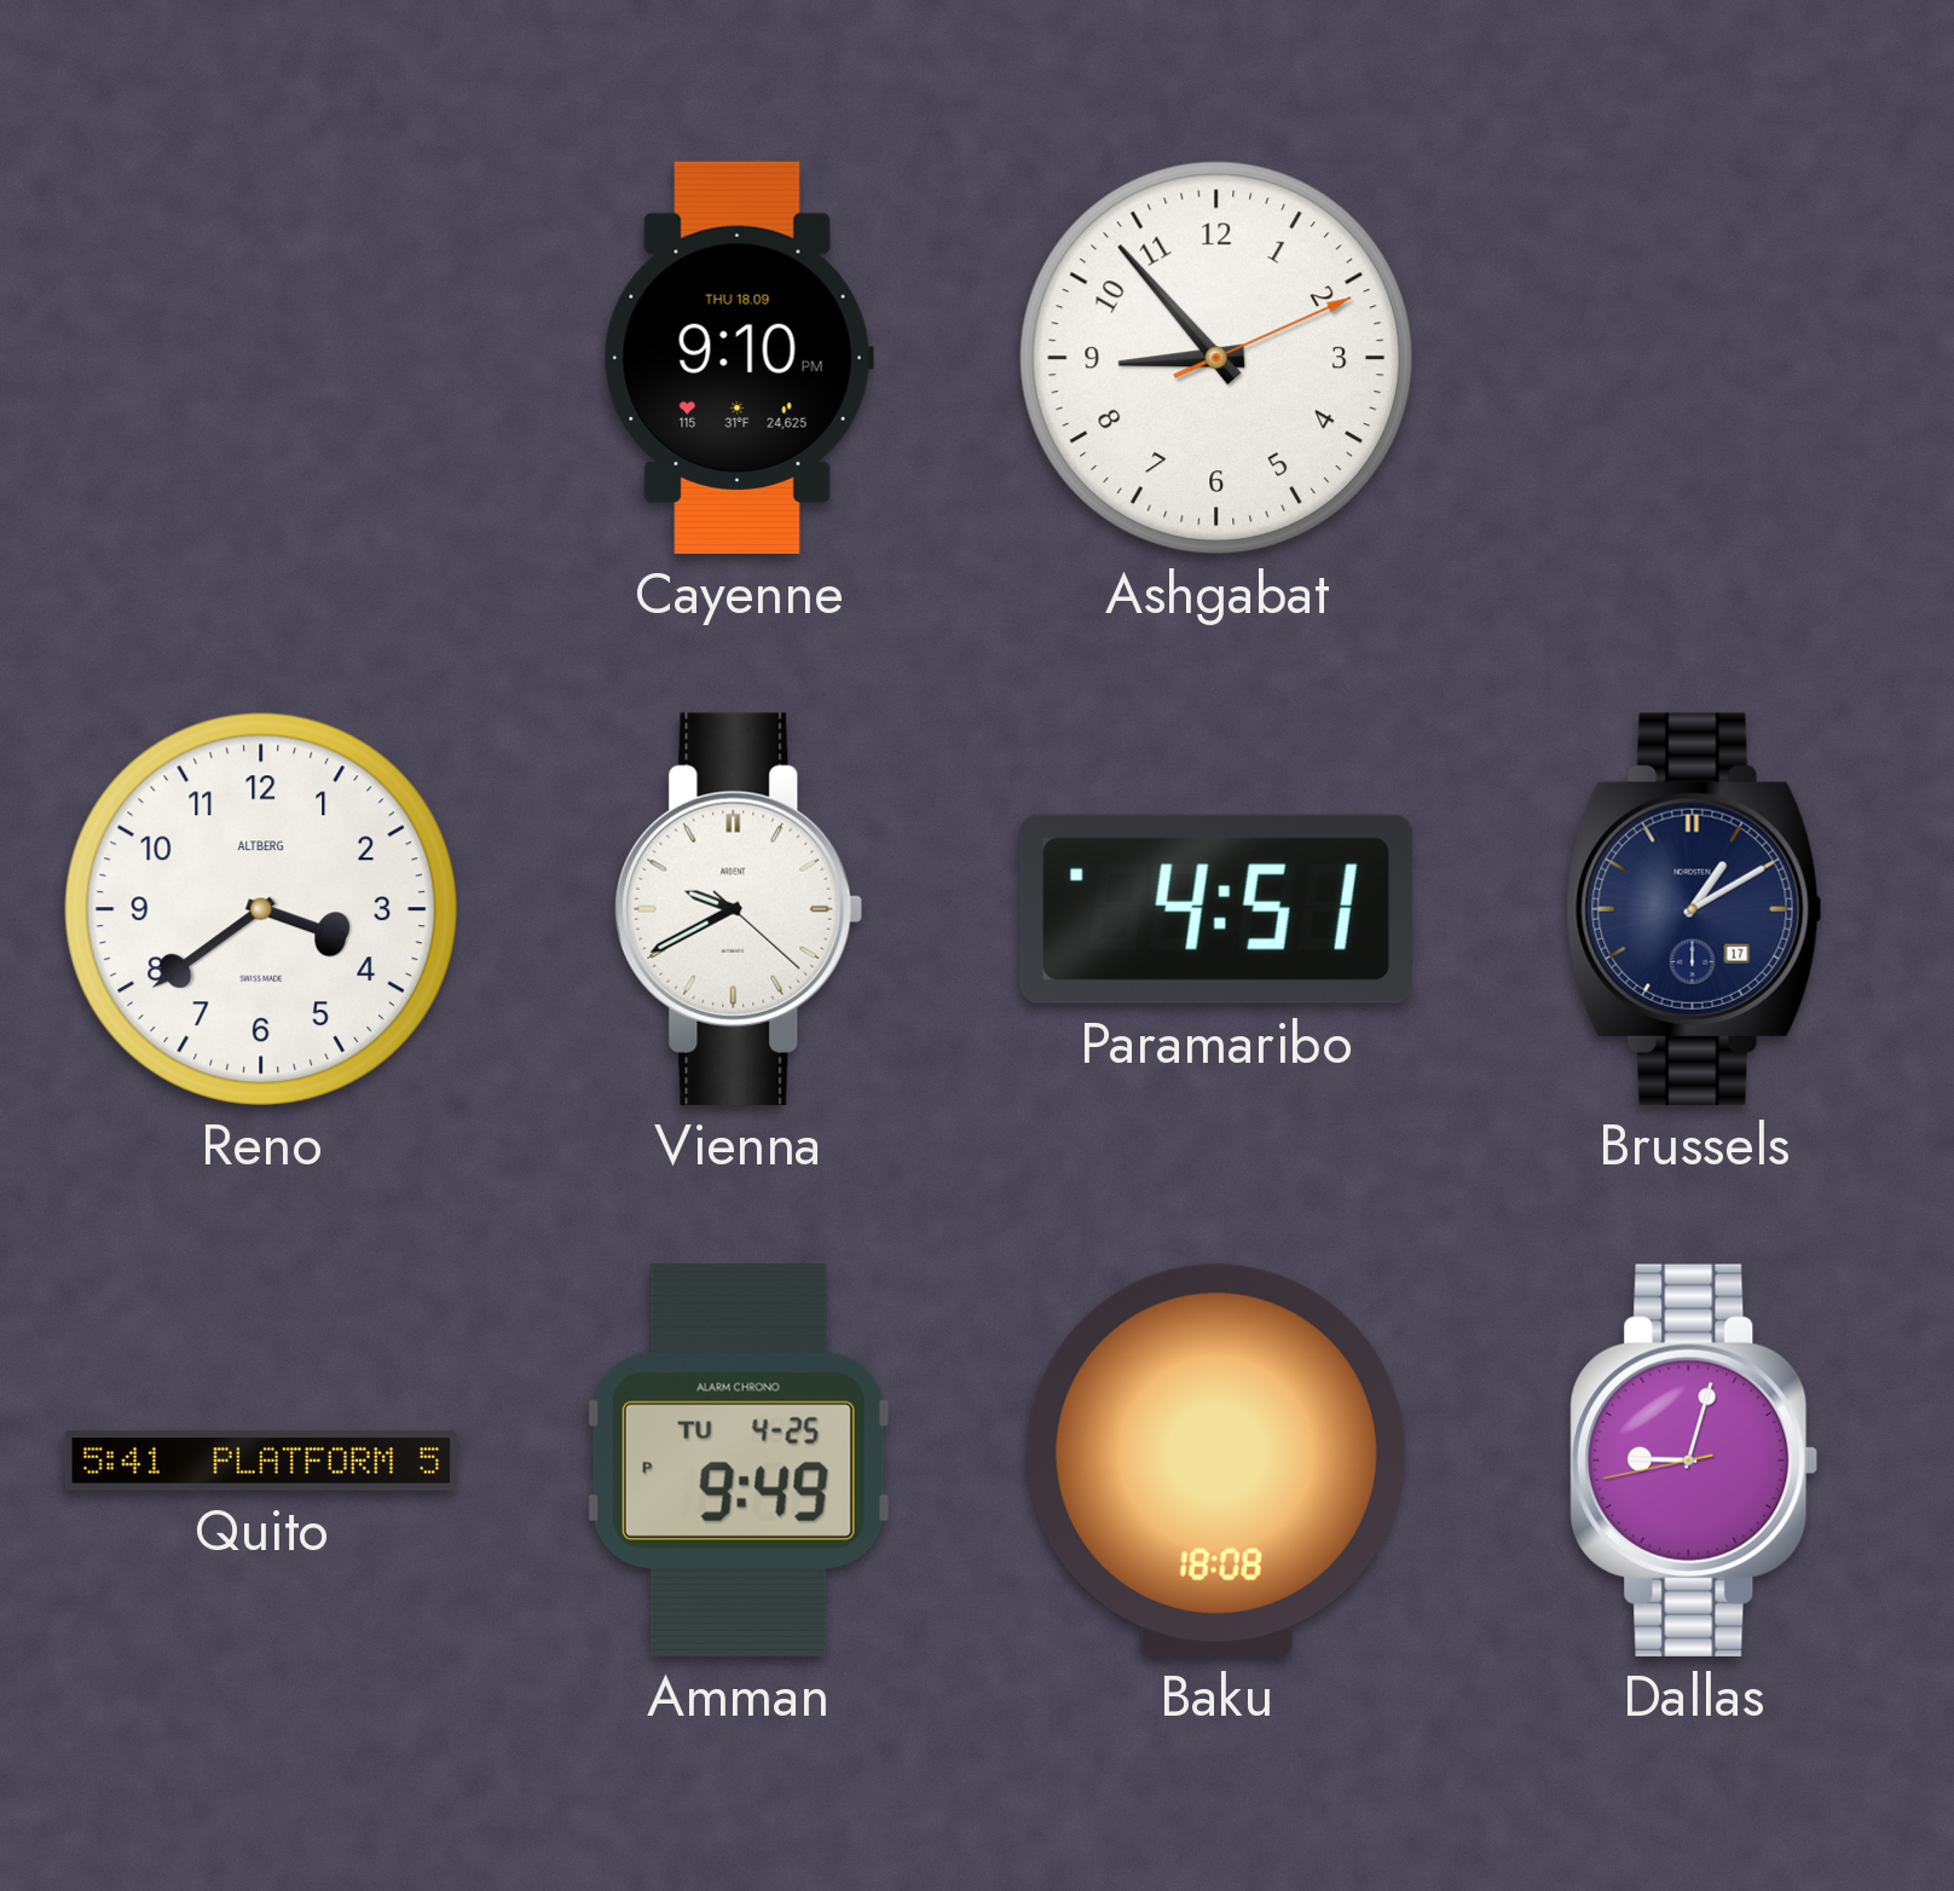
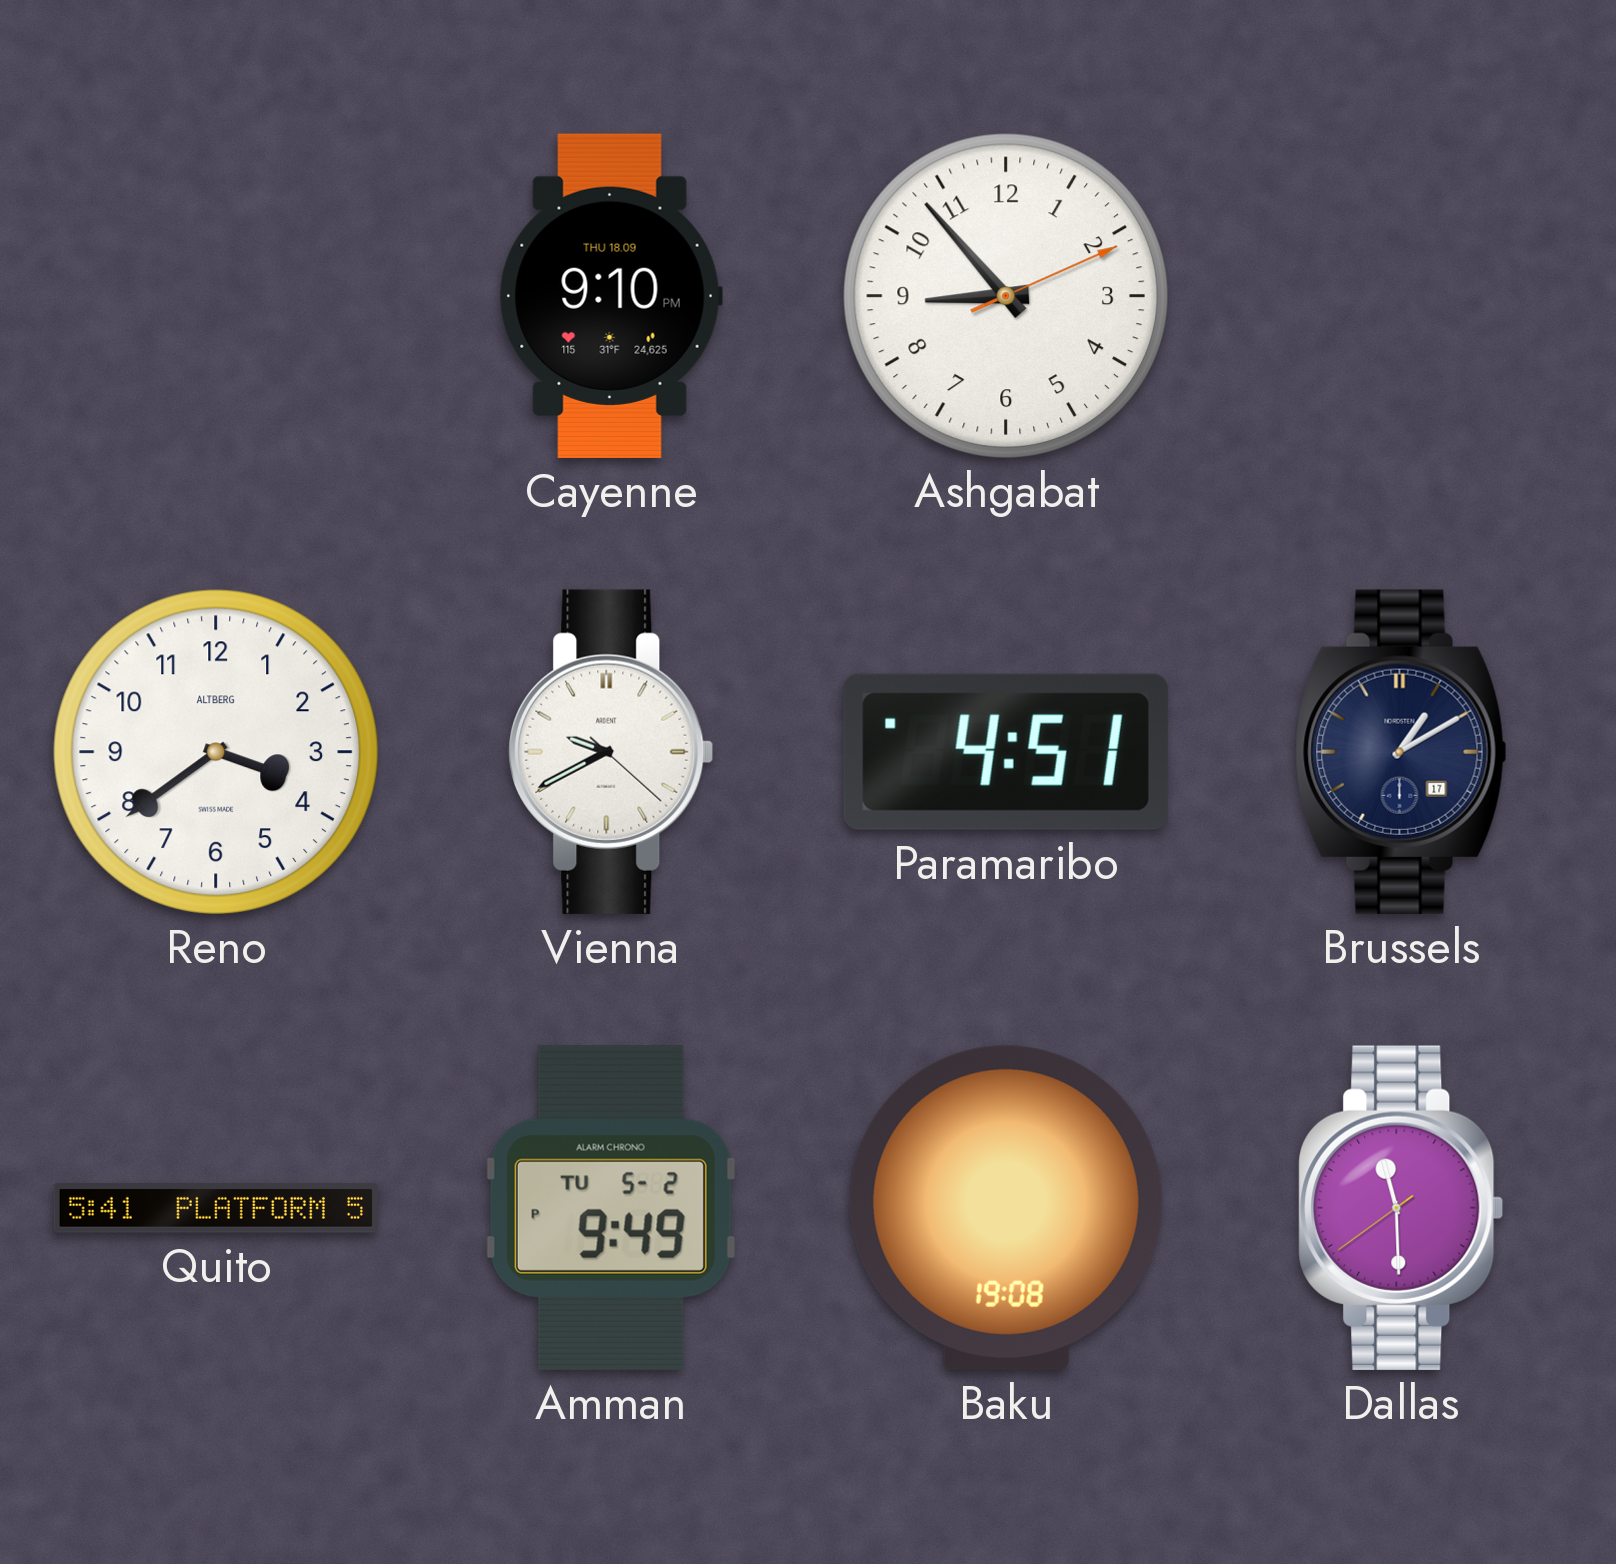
Amman date: TU 4-25 -> TU 5-2
Baku: 18:08 -> 19:08
Dallas: 9:02 -> 11:29
